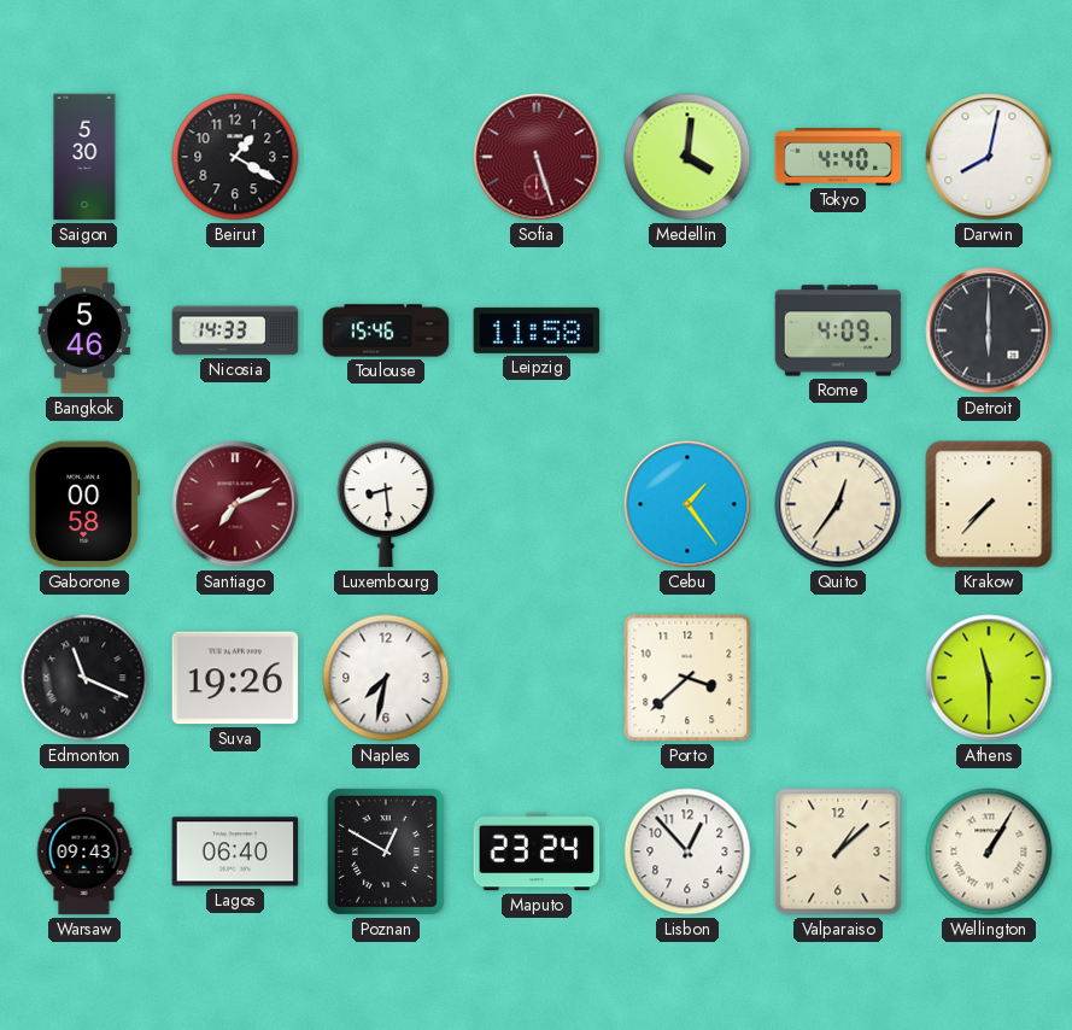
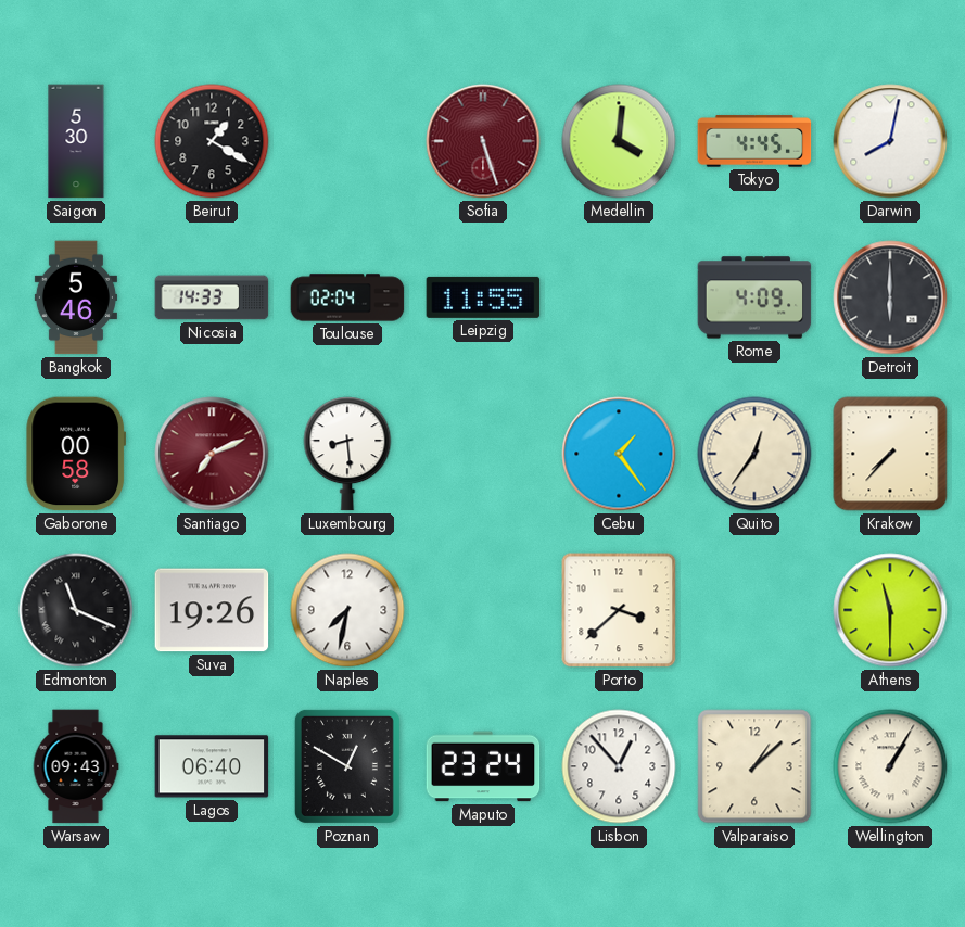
Tokyo: 4:40 -> 4:45
Toulouse: 15:46 -> 02:04
Leipzig: 11:58 -> 11:55
